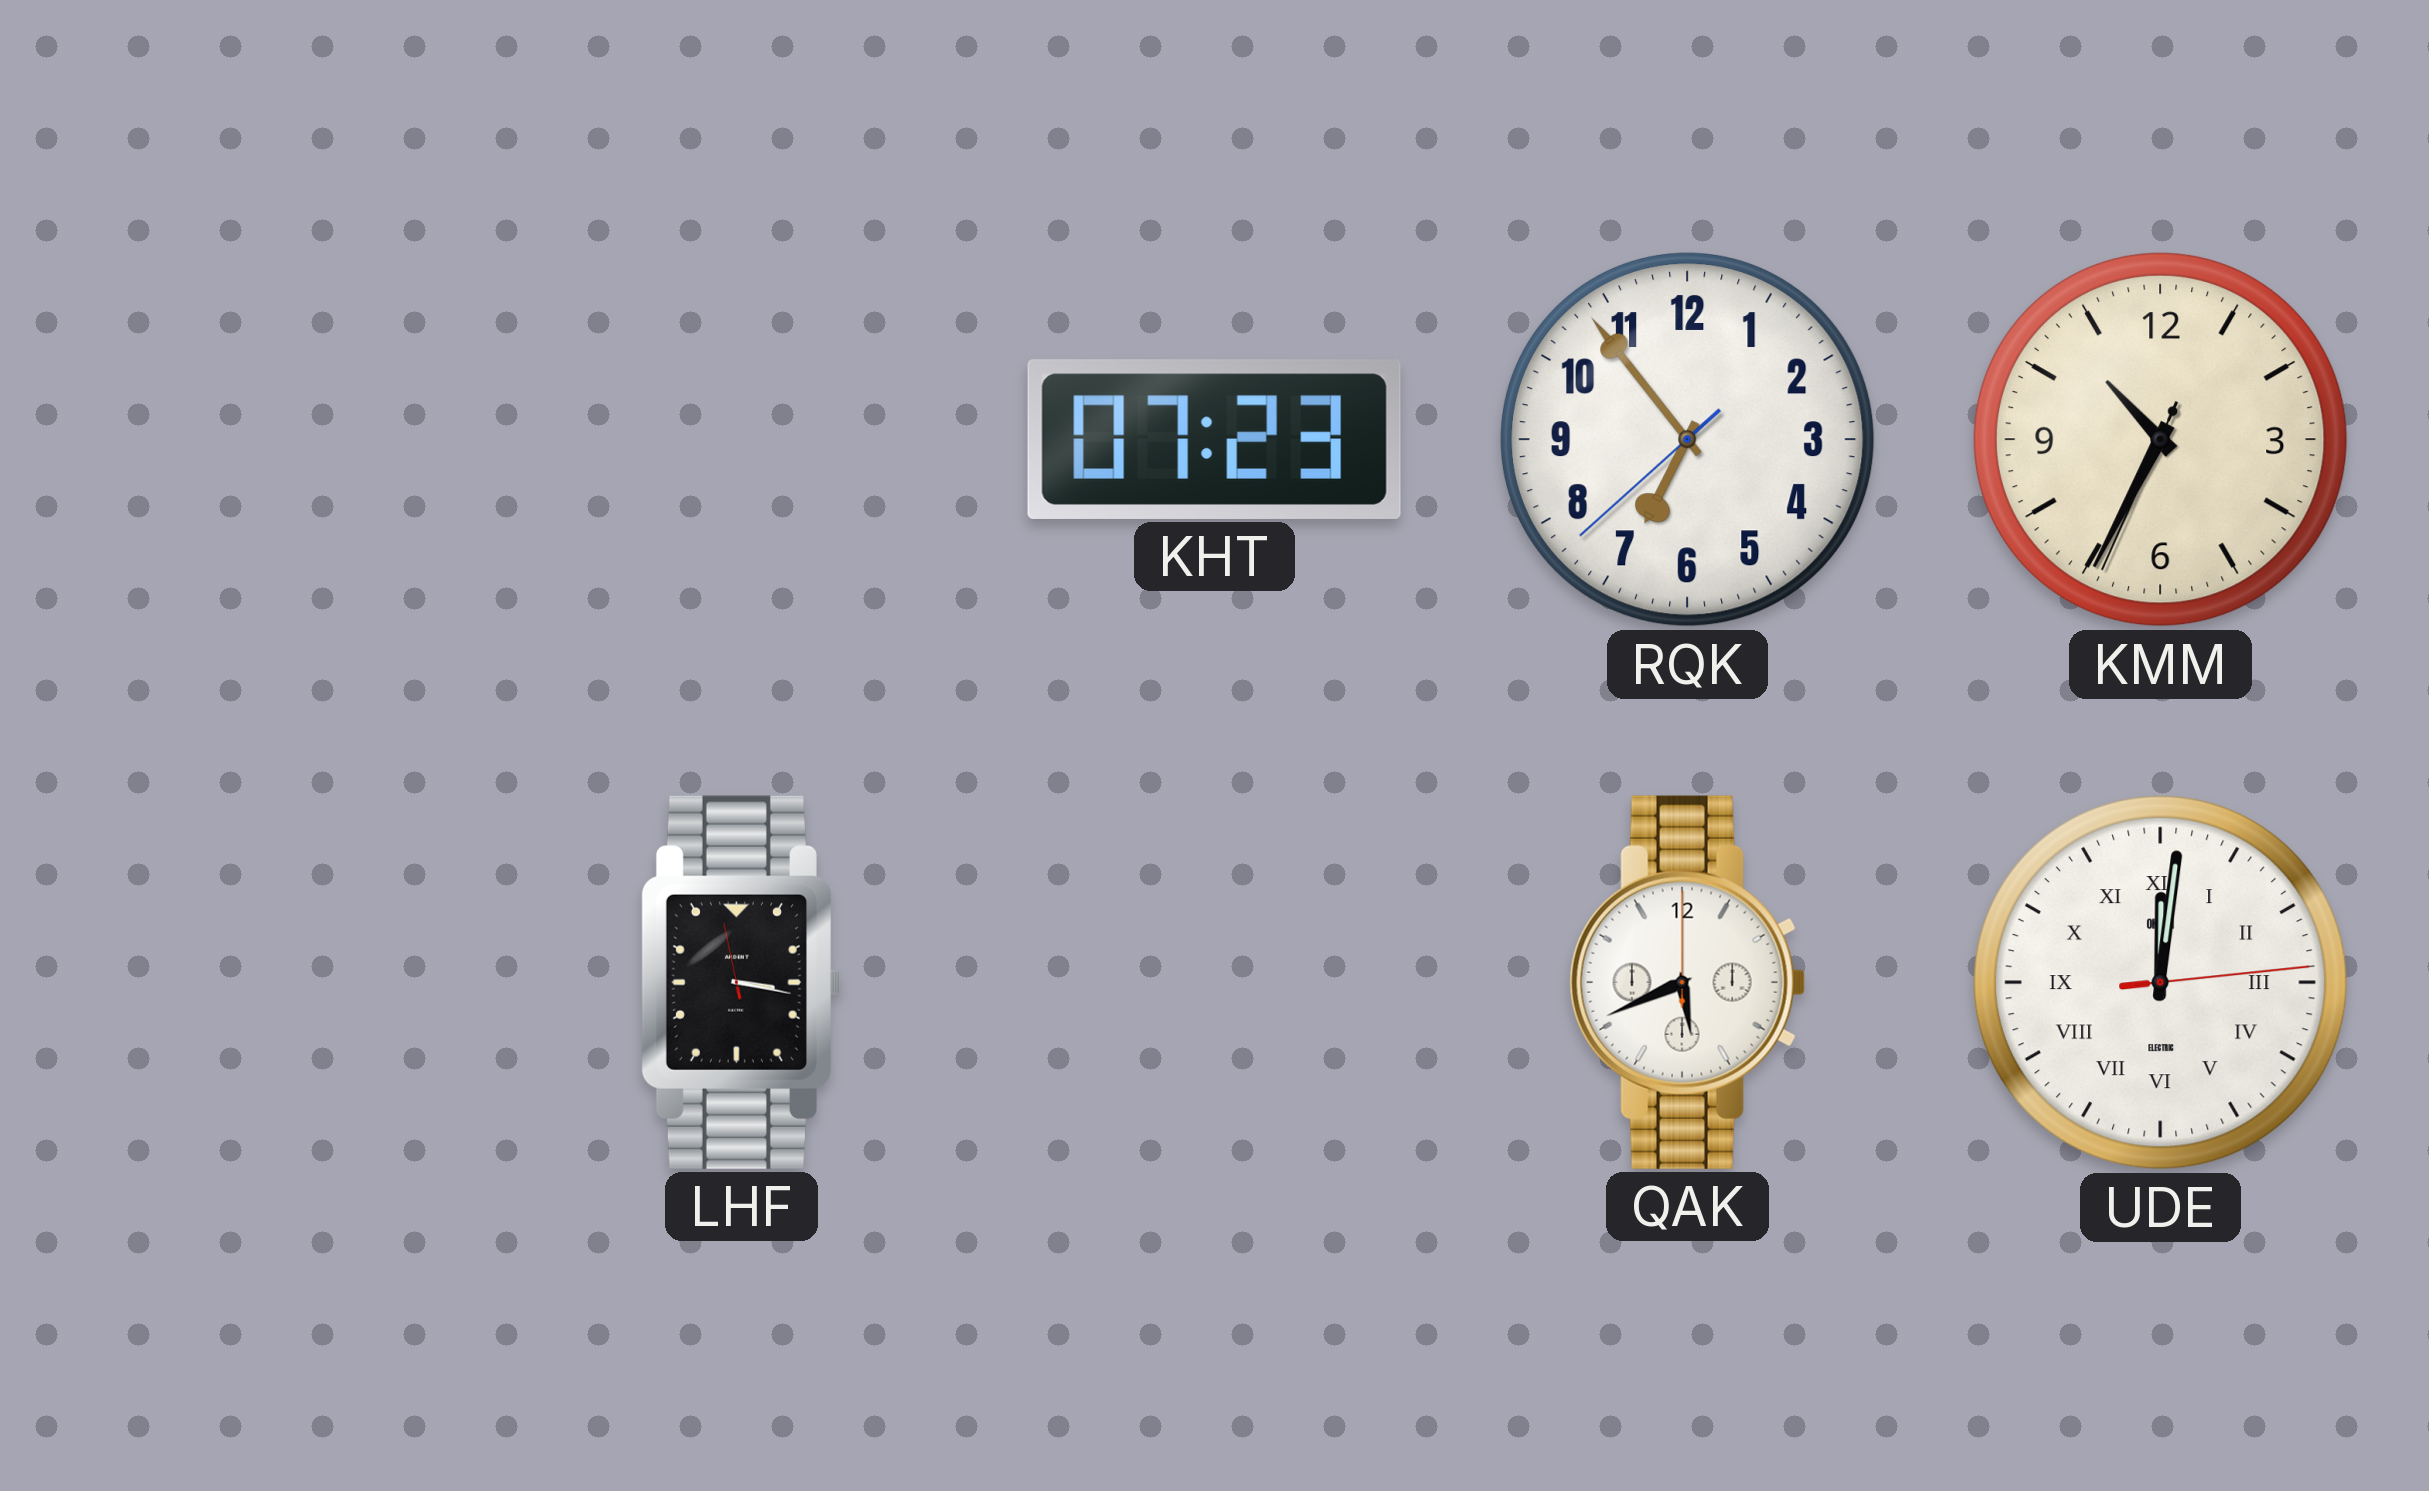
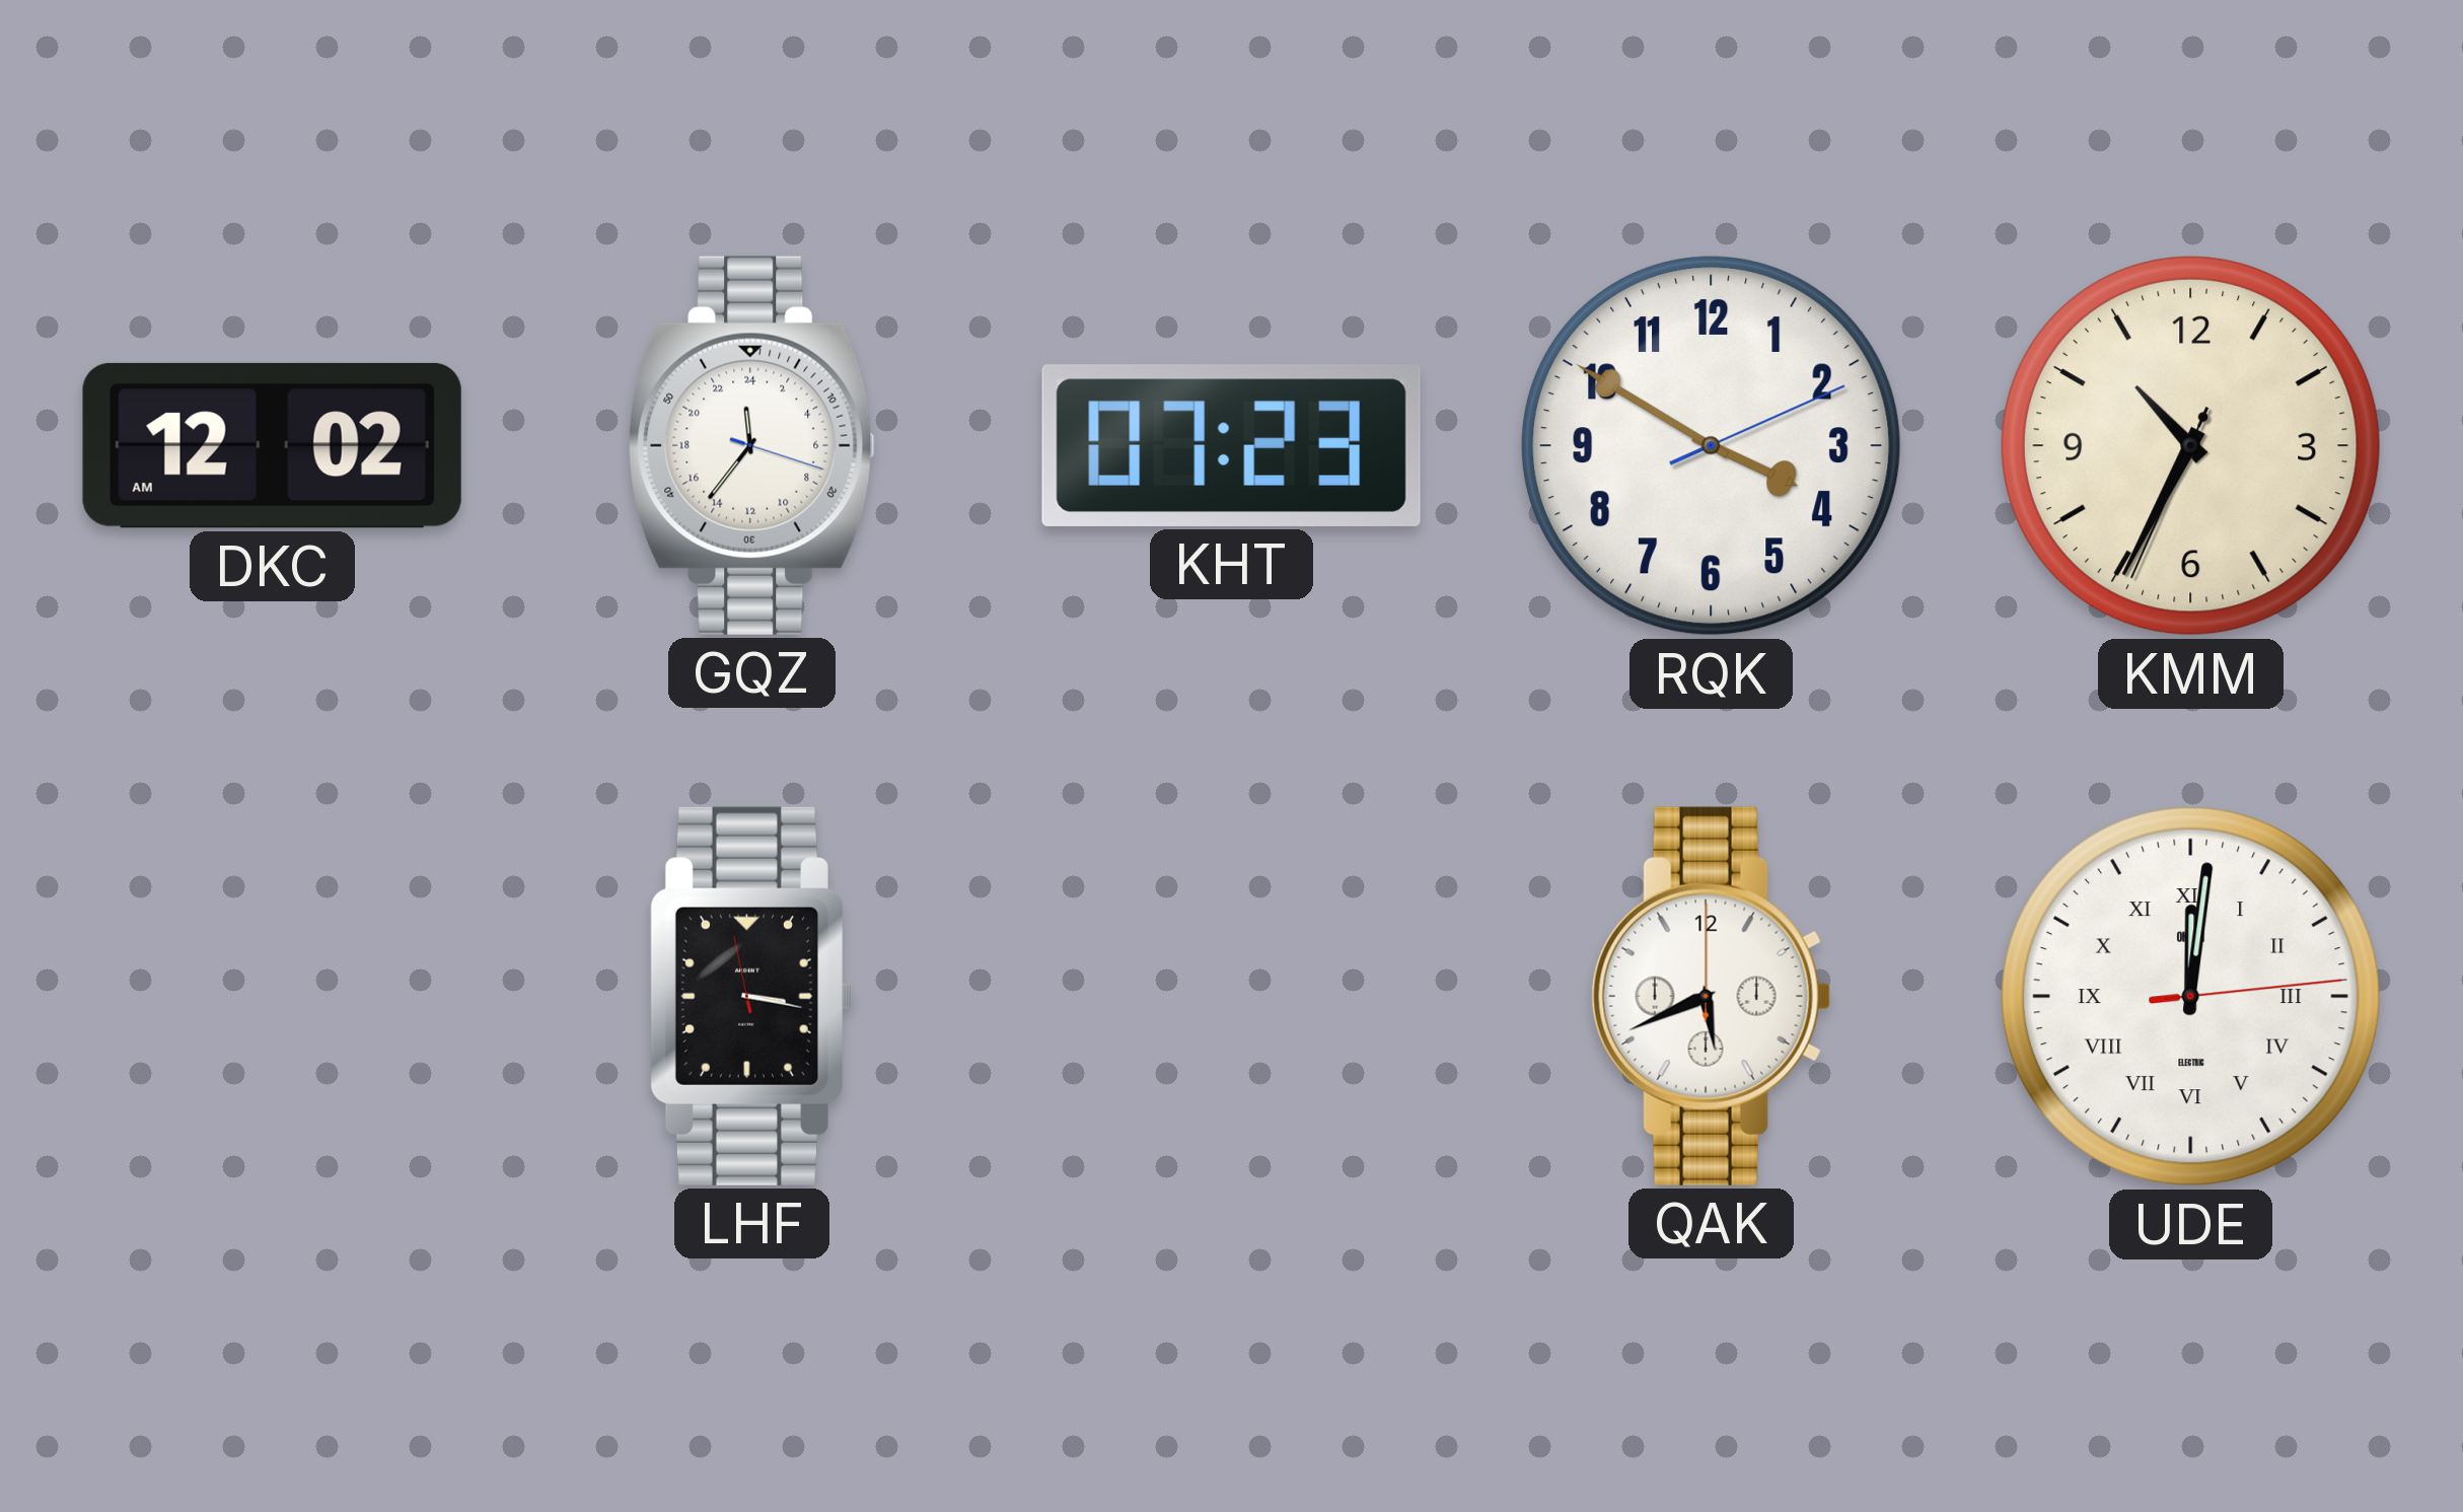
DKC: none -> 12:02
GQZ: none -> 23:36
RQK: 6:53 -> 3:50
